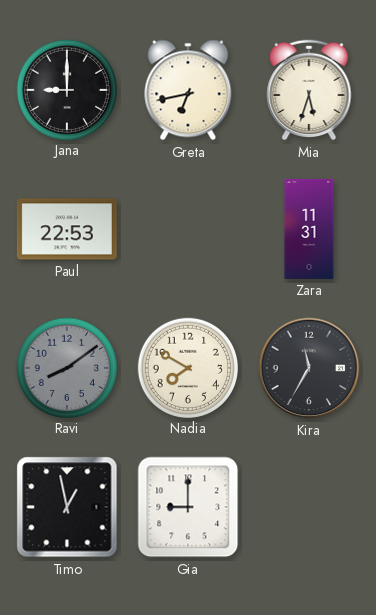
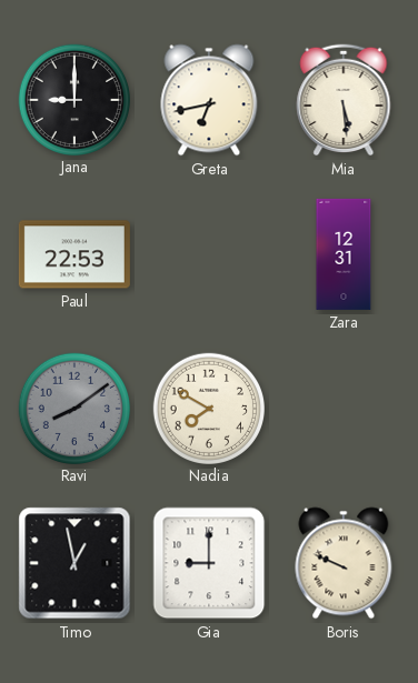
Mia: 5:33 -> 5:29
Zara: 11:31 -> 12:31
Kira: 11:35 -> none
Boris: none -> 9:49
